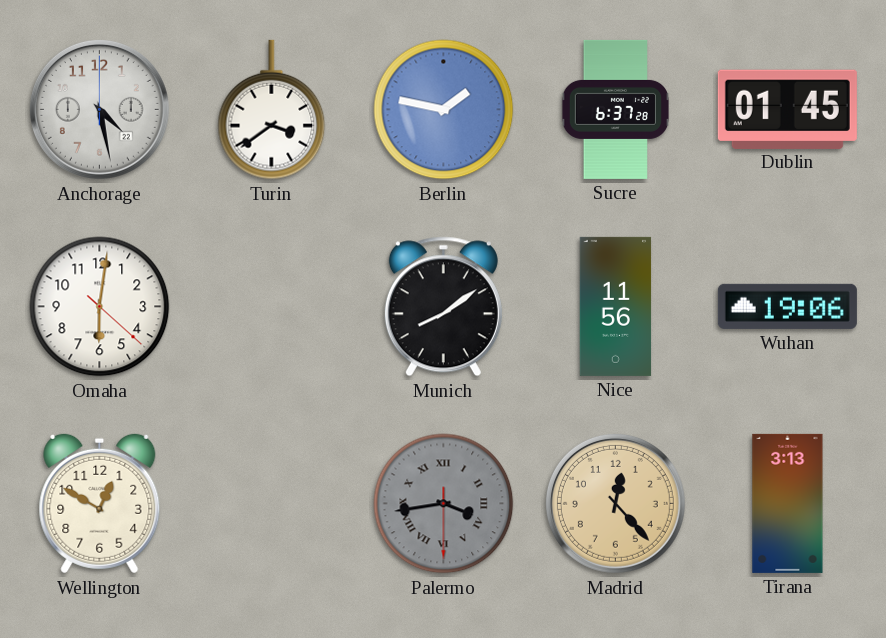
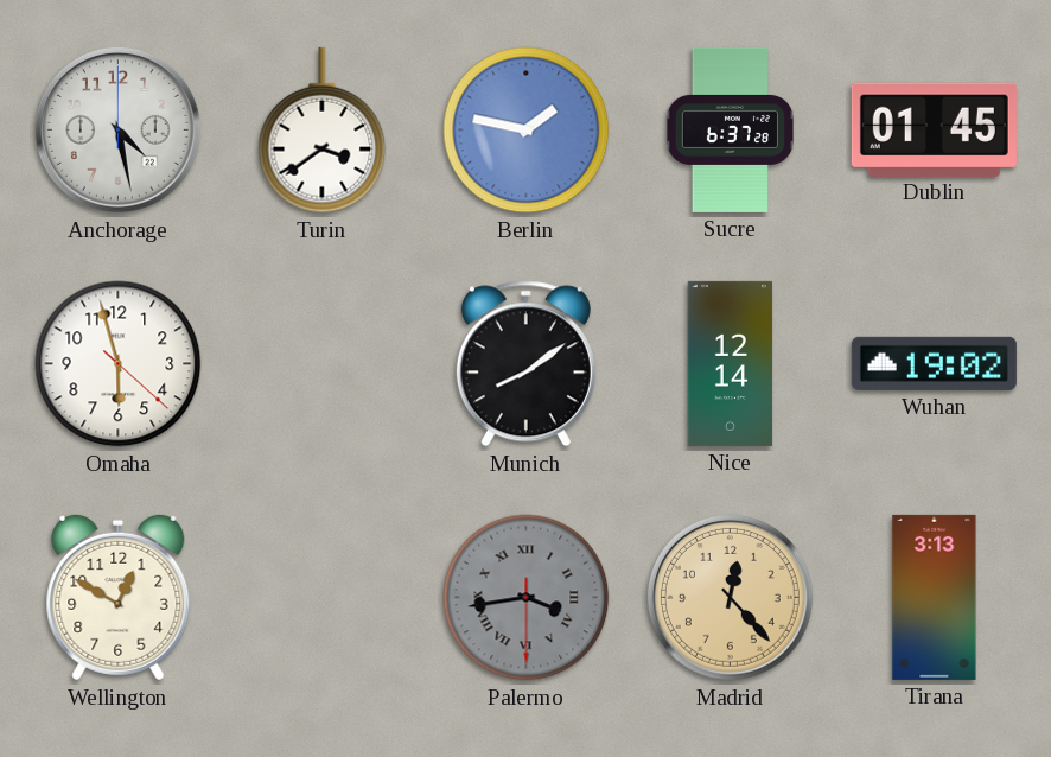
Omaha: 6:01 -> 5:57
Nice: 11:56 -> 12:14
Wuhan: 19:06 -> 19:02
